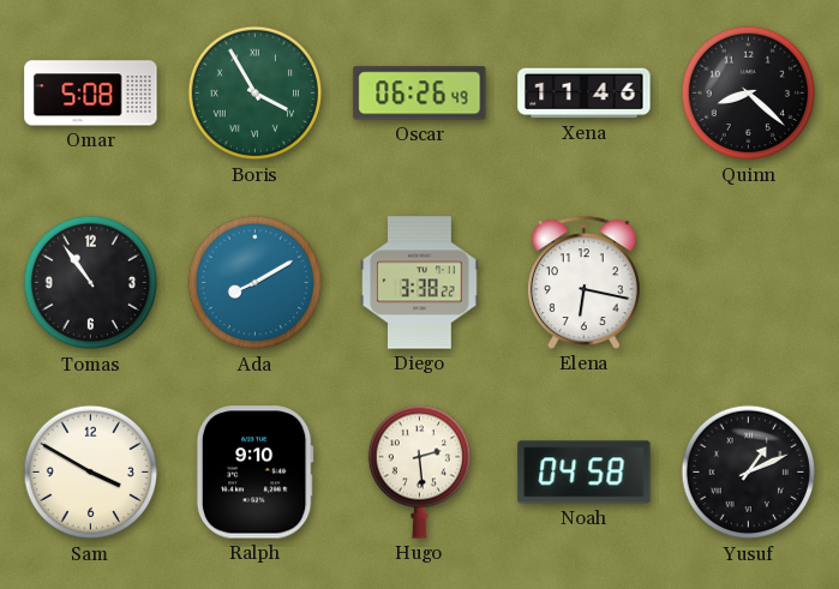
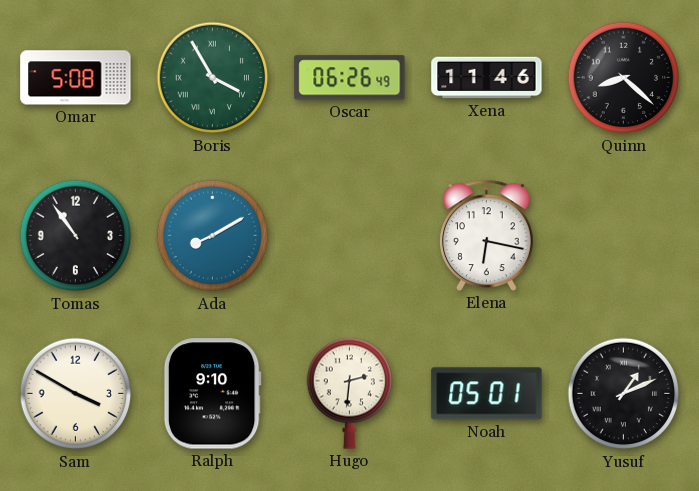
Diego: 3:38 -> none
Hugo: 2:29 -> 2:31
Noah: 04:58 -> 05:01
